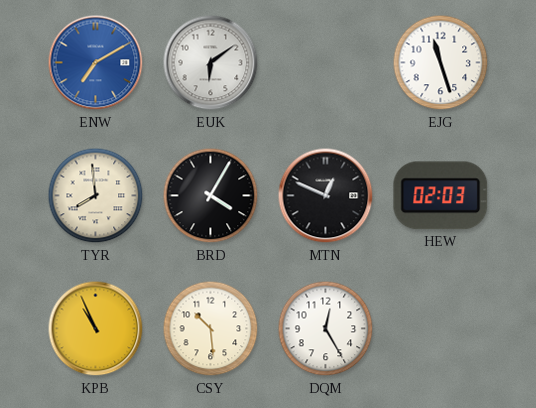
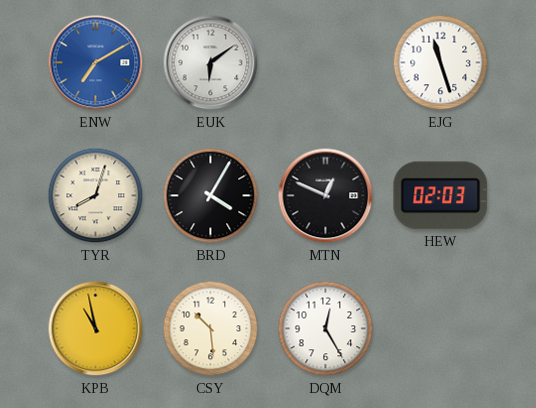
TYR: 7:59 -> 8:03
KPB: 10:56 -> 10:58
